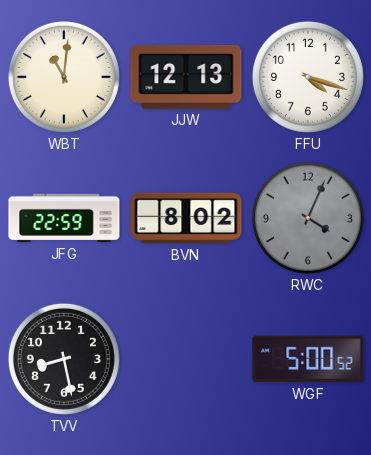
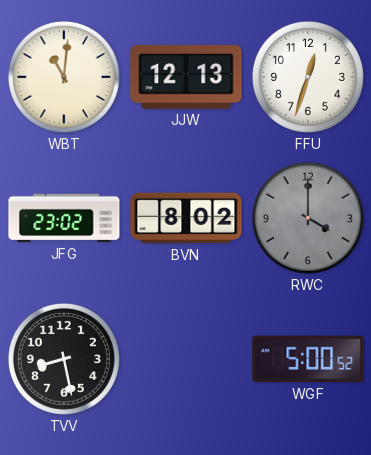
FFU: 4:18 -> 12:33
JFG: 22:59 -> 23:02
RWC: 4:04 -> 4:00
